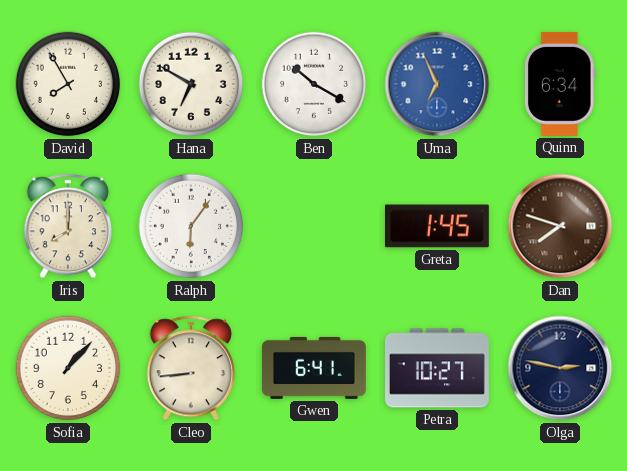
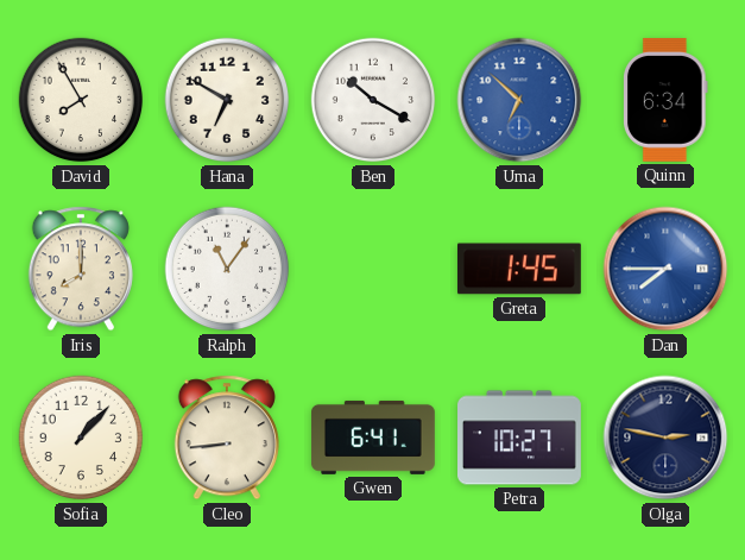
Uma: 6:56 -> 6:52
Ralph: 6:06 -> 11:06
Dan: 7:48 -> 7:45
Dan dial: brown -> blue
